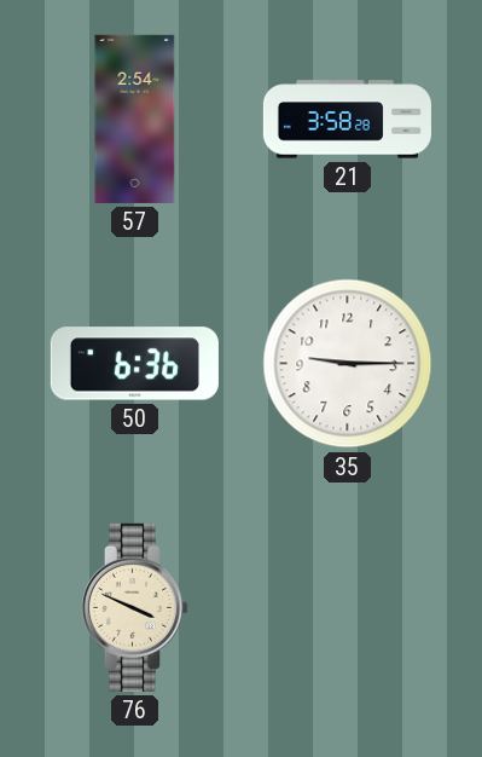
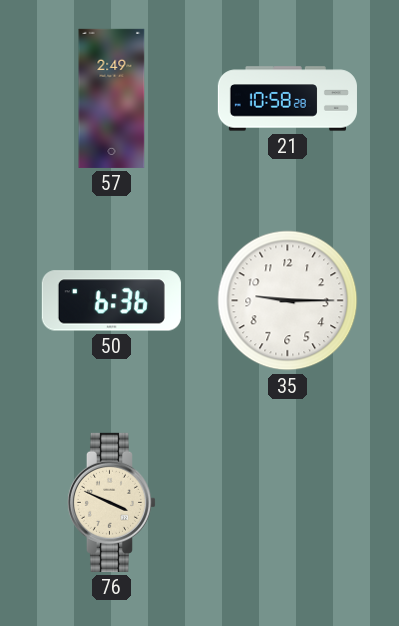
57: 2:54 -> 2:49
21: 3:58 -> 10:58
